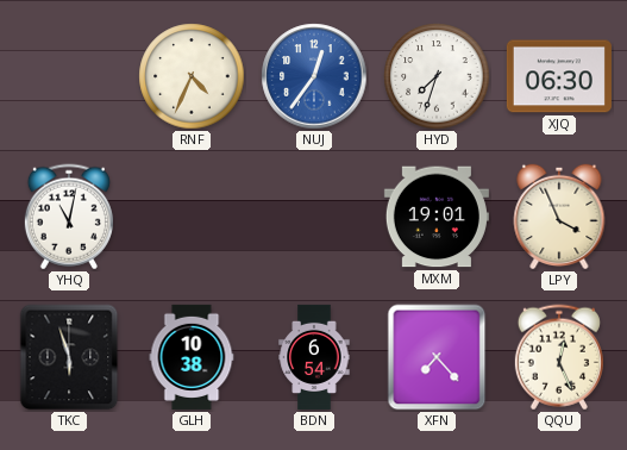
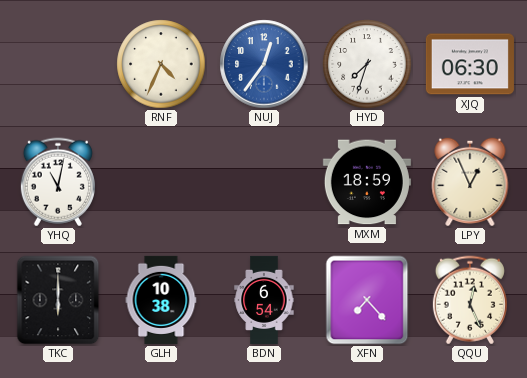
MXM: 19:01 -> 18:59
LPY: 3:56 -> 12:56
TKC: 5:57 -> 6:00
